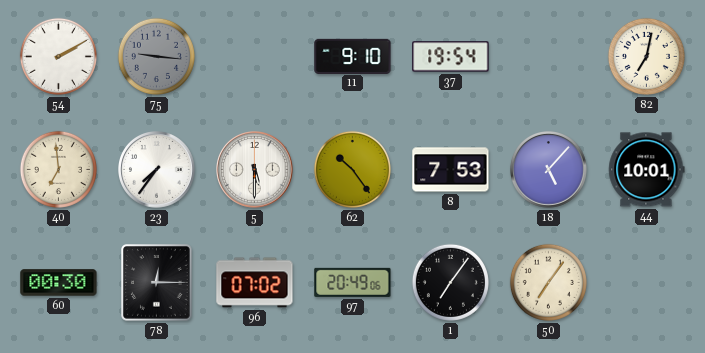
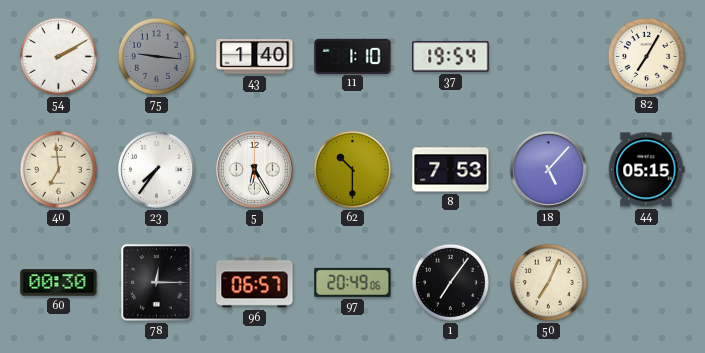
43: none -> 1:40
11: 9:10 -> 1:10
82: 7:02 -> 7:05
5: 5:30 -> 6:25
62: 10:24 -> 10:30
44: 10:01 -> 05:15
96: 07:02 -> 06:57
50: 7:06 -> 7:04
